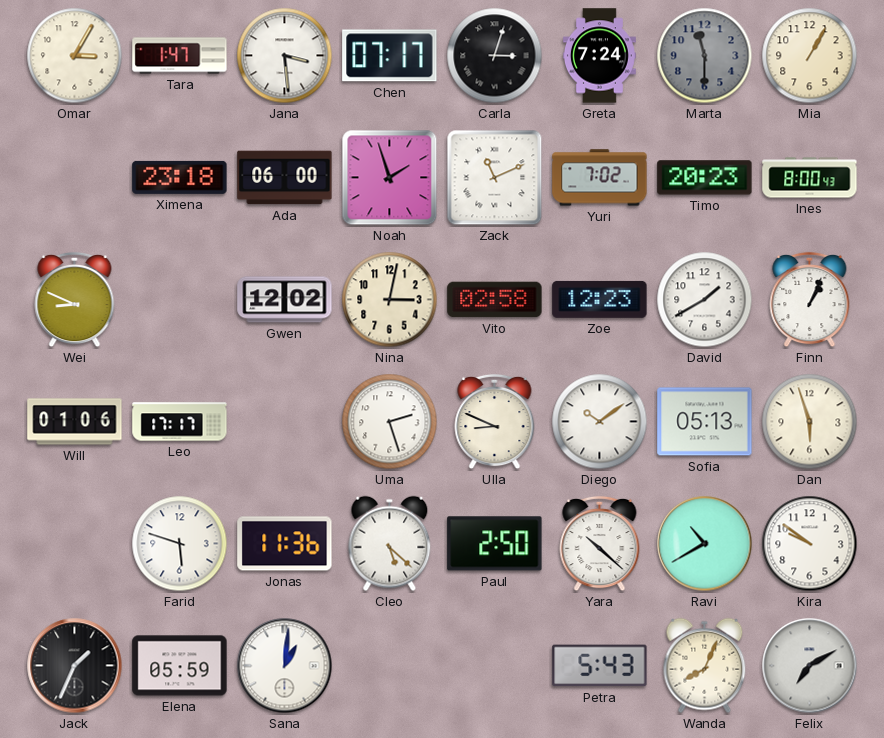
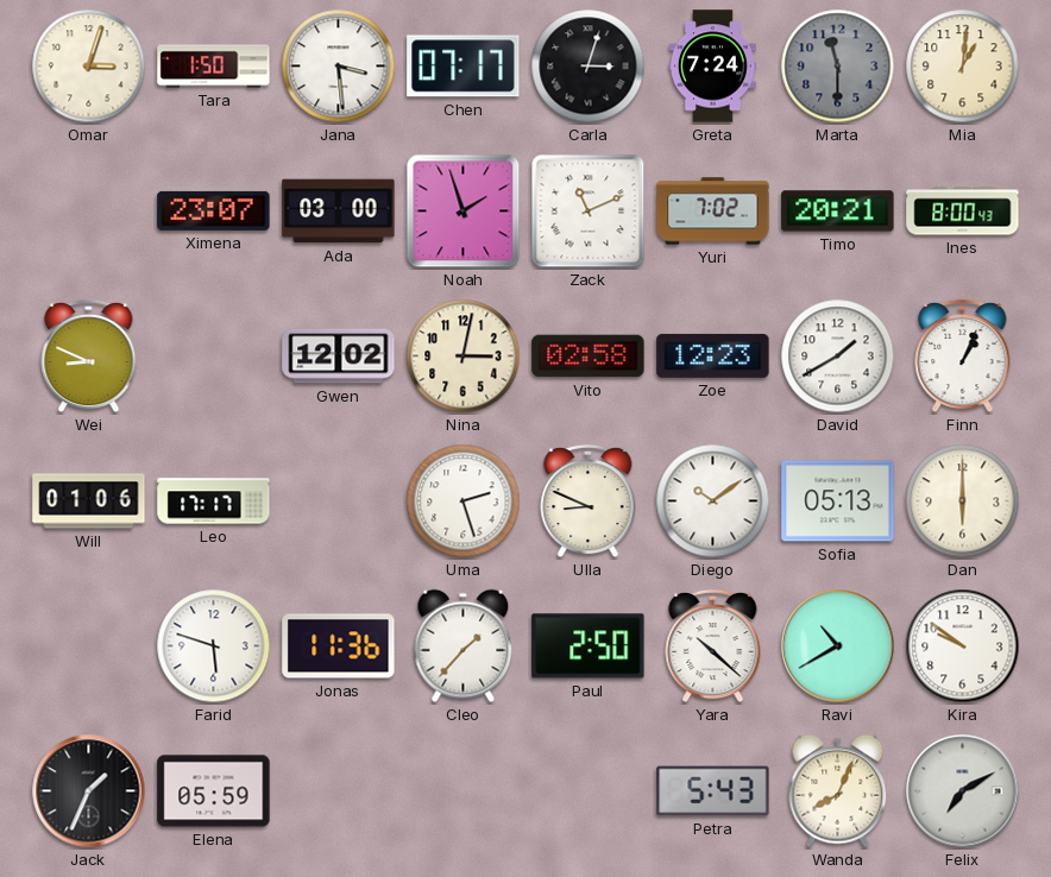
Omar: 3:05 -> 3:03
Tara: 1:47 -> 1:50
Mia: 1:05 -> 1:01
Ximena: 23:18 -> 23:07
Ada: 06:00 -> 03:00
Timo: 20:23 -> 20:21
Dan: 5:57 -> 6:00
Cleo: 5:22 -> 1:37
Sana: 1:01 -> none
